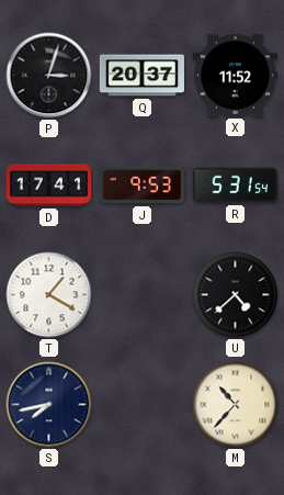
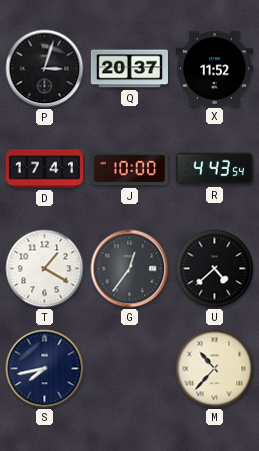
J: 9:53 -> 10:00
R: 5:31 -> 4:43
G: none -> 12:36
